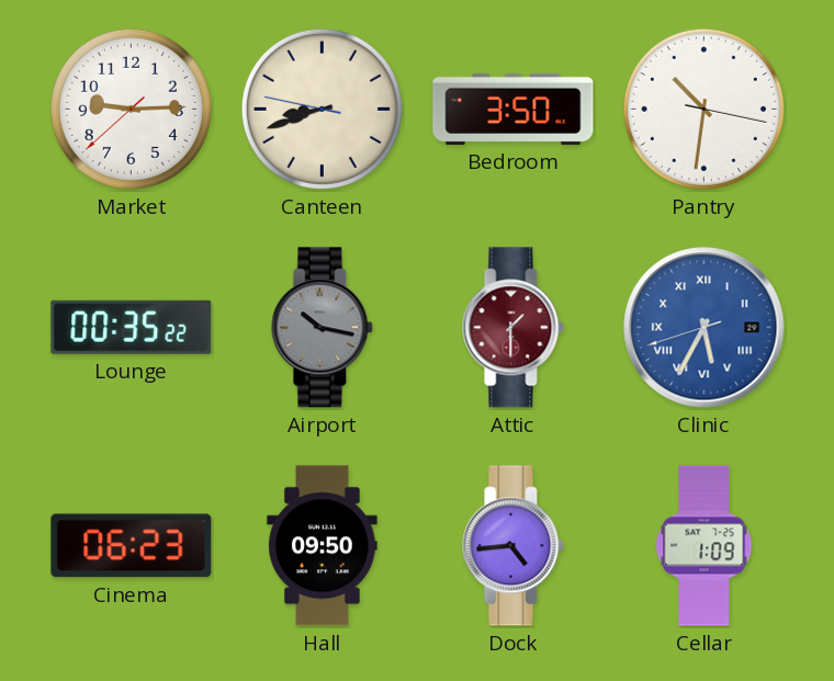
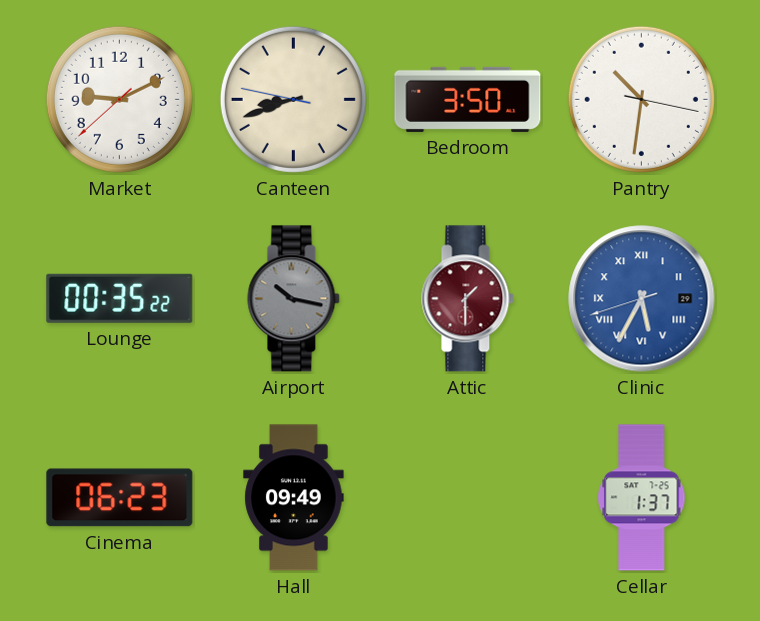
Market: 9:14 -> 9:10
Hall: 09:50 -> 09:49
Dock: 4:44 -> none
Cellar: 1:09 -> 1:37
